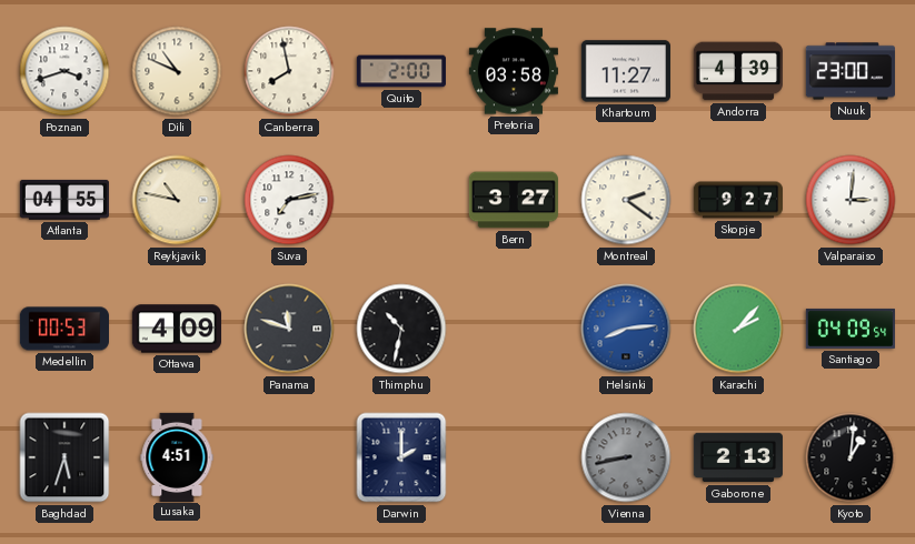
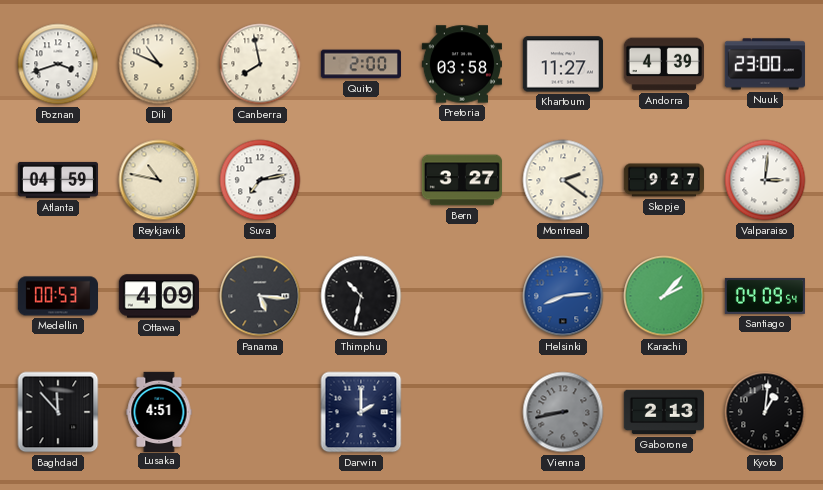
Atlanta: 04:55 -> 04:59
Panama: 11:48 -> 5:16
Baghdad: 5:33 -> 11:53
